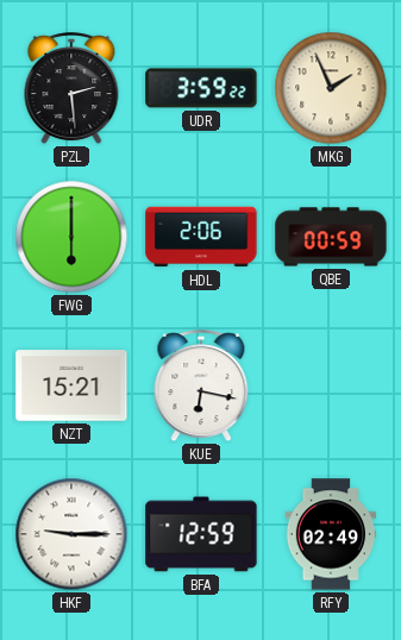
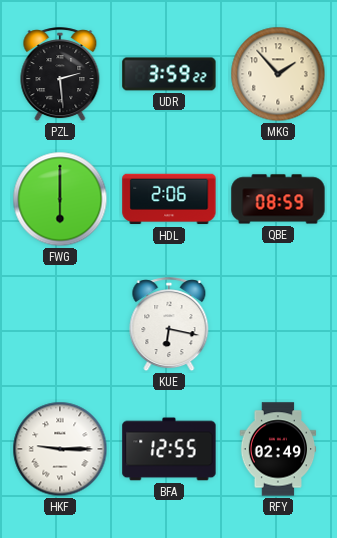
MKG: 1:56 -> 1:53
QBE: 00:59 -> 08:59
NZT: 15:21 -> none
BFA: 12:59 -> 12:55
